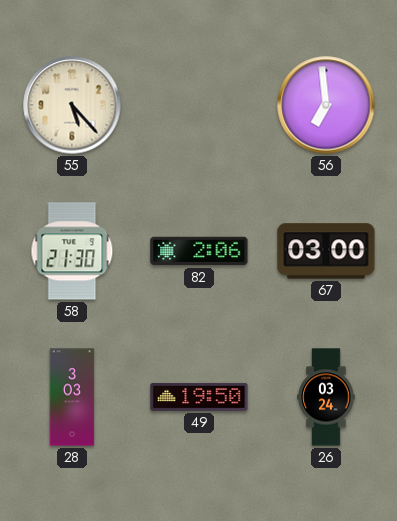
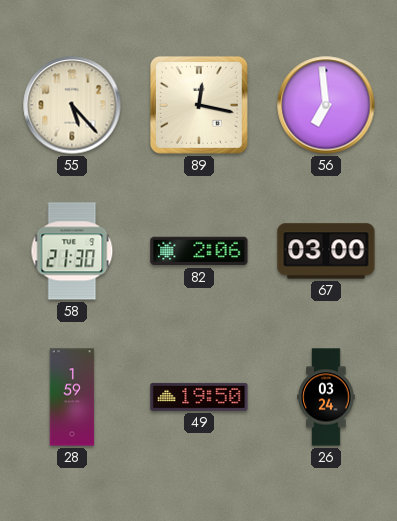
89: none -> 12:17
28: 3:03 -> 1:59
